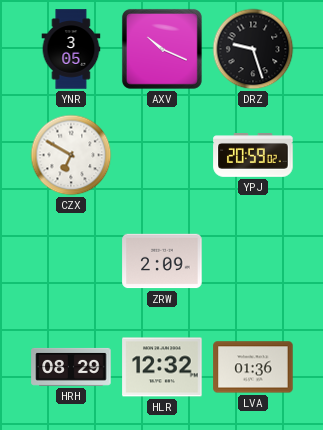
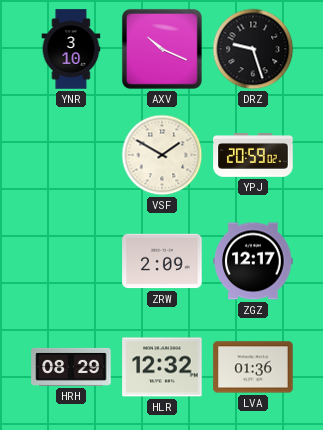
YNR: 3:05 -> 3:10
CZX: 6:50 -> none
VSF: none -> 1:50
ZGZ: none -> 12:17
